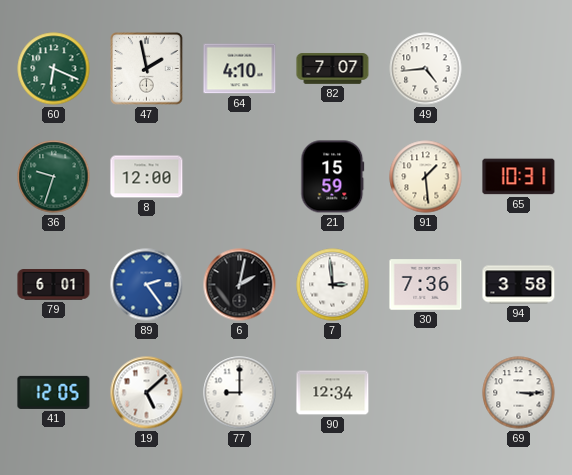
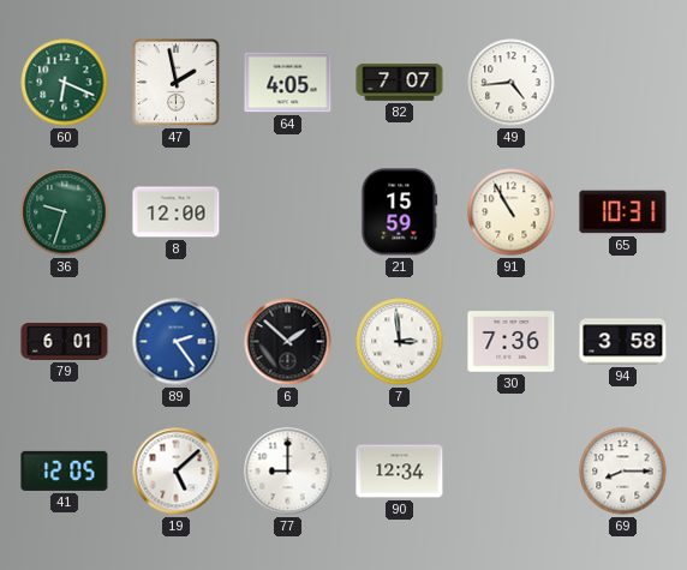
64: 4:10 -> 4:05
91: 1:29 -> 10:55
6: 2:02 -> 1:52
69: 3:15 -> 8:15
